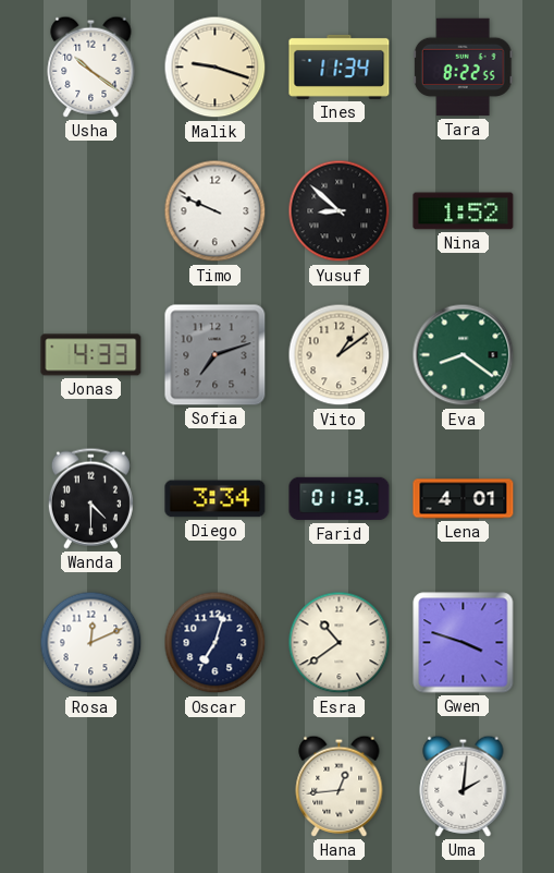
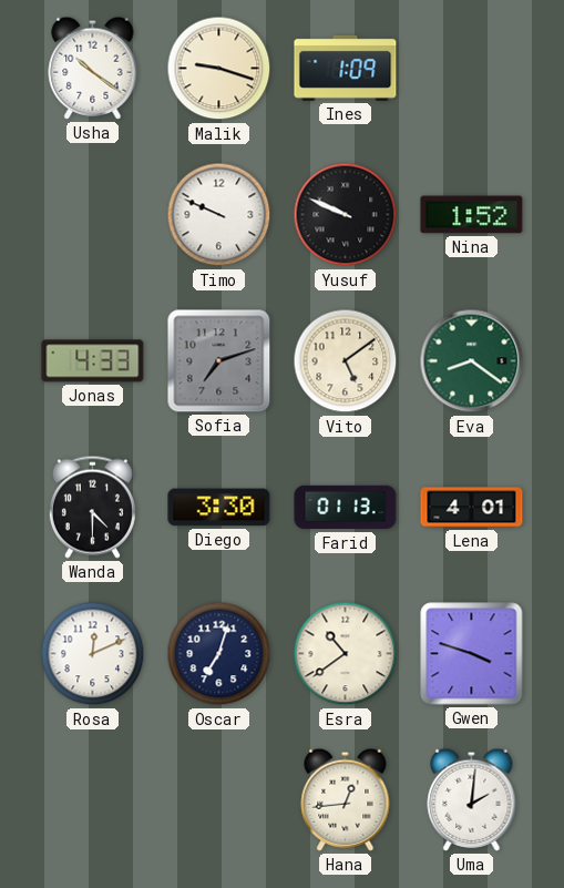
Ines: 11:34 -> 1:09
Tara: 8:22 -> none
Yusuf: 8:52 -> 9:49
Vito: 1:09 -> 5:09
Diego: 3:34 -> 3:30
